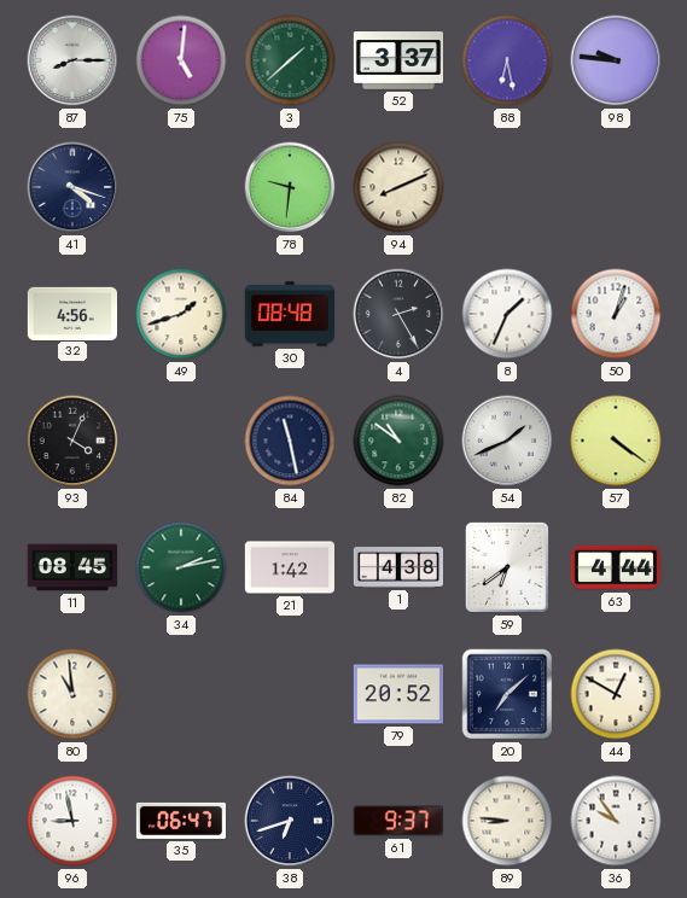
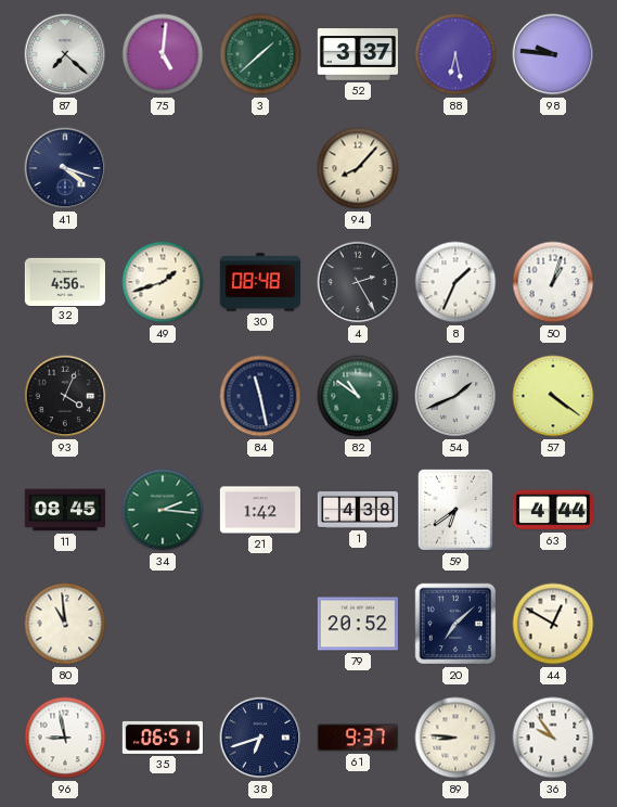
87: 8:15 -> 7:22
78: 9:31 -> none
94: 8:11 -> 8:07
34: 2:13 -> 2:16
35: 06:47 -> 06:51
